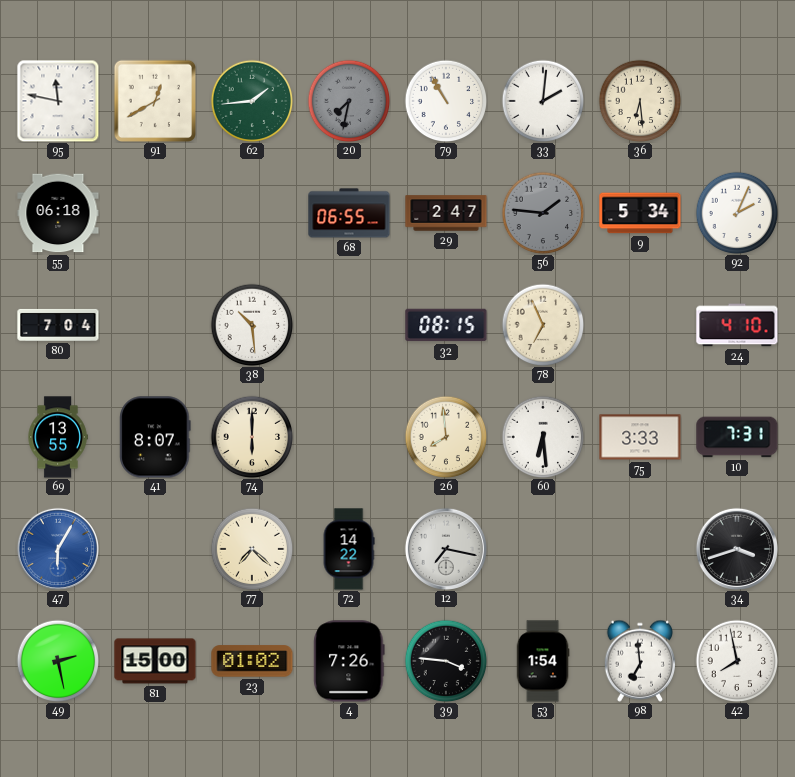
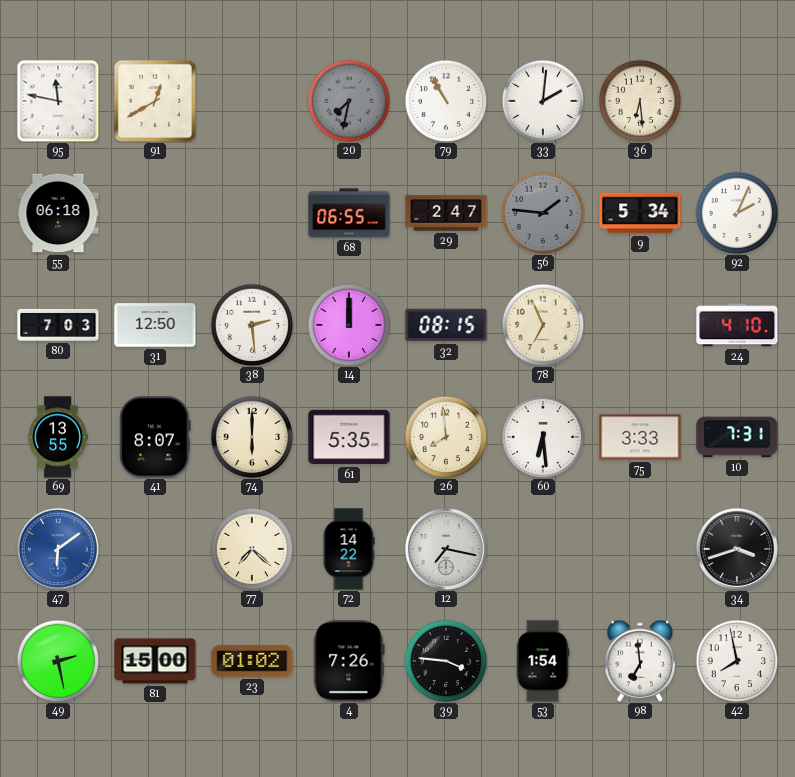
62: 1:44 -> none
80: 7:04 -> 7:03
31: none -> 12:50
38: 10:29 -> 2:29
14: none -> 12:00
61: none -> 5:35
47: 6:05 -> 6:09
